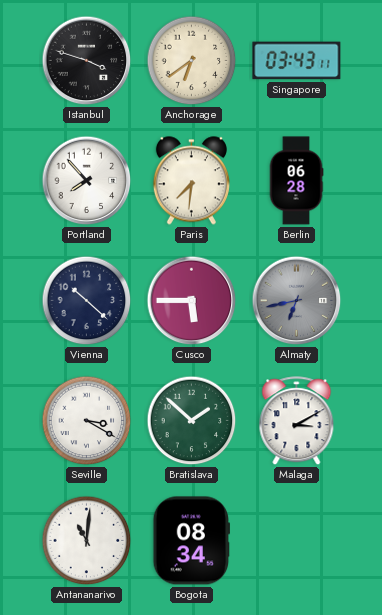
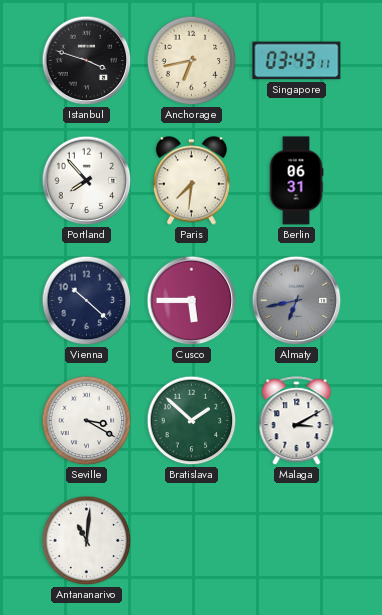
Anchorage: 6:39 -> 6:43
Berlin: 06:28 -> 06:31
Bogota: 08:34 -> none
